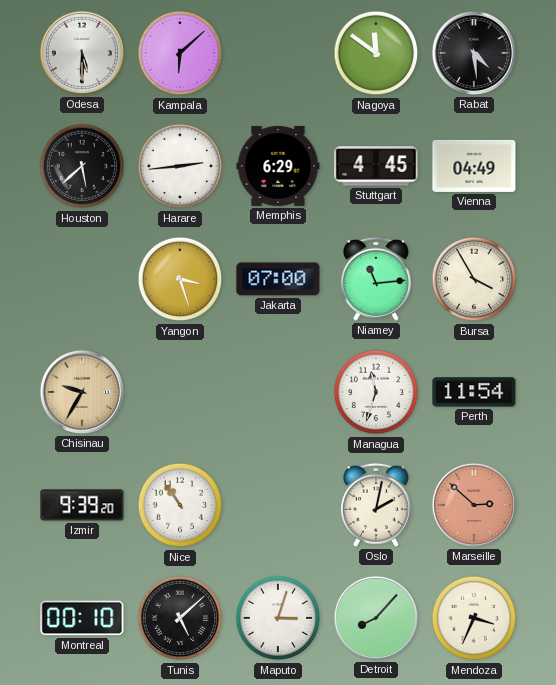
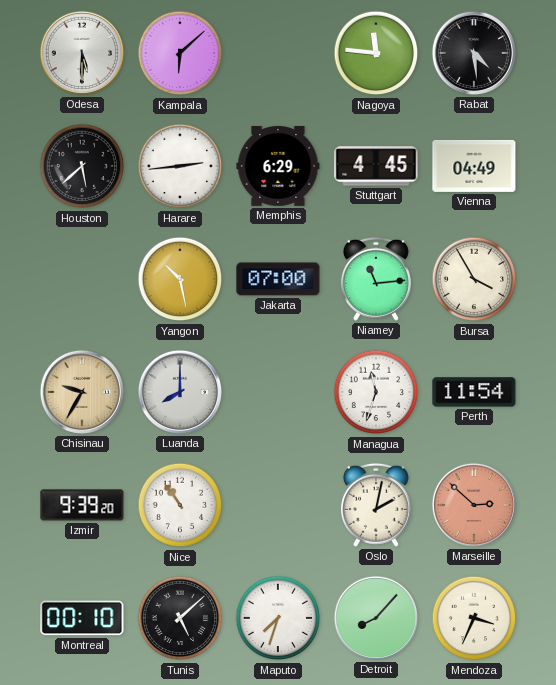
Nagoya: 11:51 -> 11:46
Yangon: 3:27 -> 10:28
Luanda: none -> 8:00
Maputo: 3:03 -> 7:33
